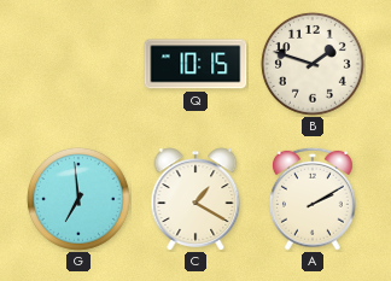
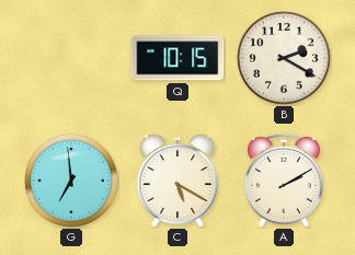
B: 1:48 -> 2:20
C: 1:20 -> 5:20
